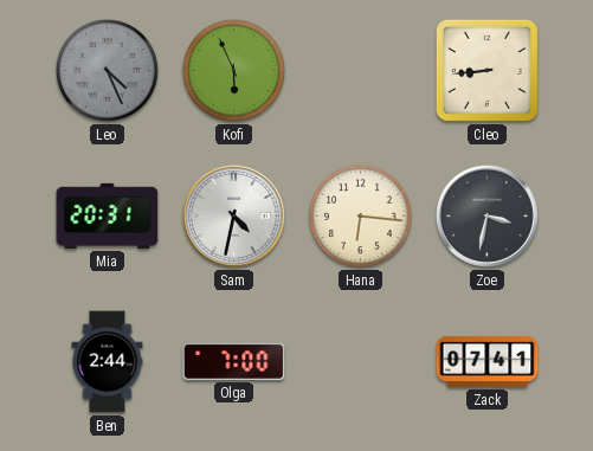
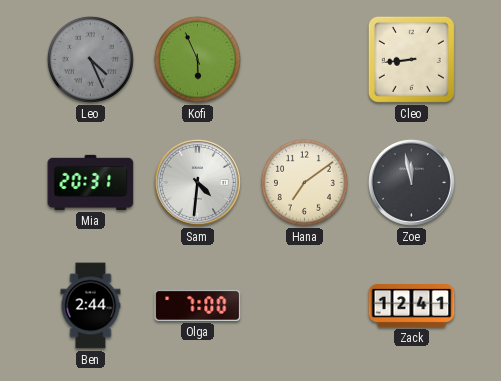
Sam: 4:32 -> 4:31
Hana: 6:16 -> 7:09
Zoe: 3:32 -> 11:58
Zack: 07:41 -> 12:41
